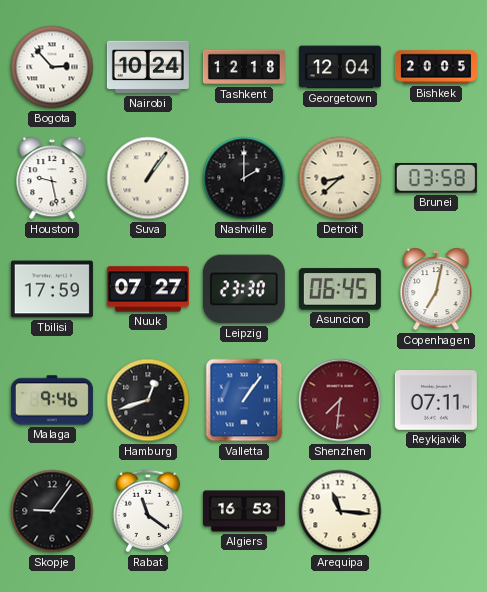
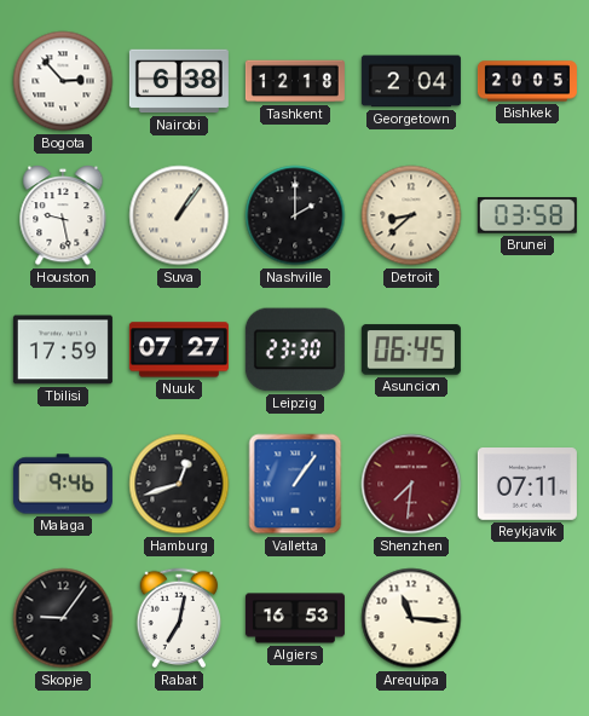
Nairobi: 10:24 -> 6:38
Georgetown: 12:04 -> 2:04
Copenhagen: 7:02 -> none
Rabat: 11:21 -> 7:02
